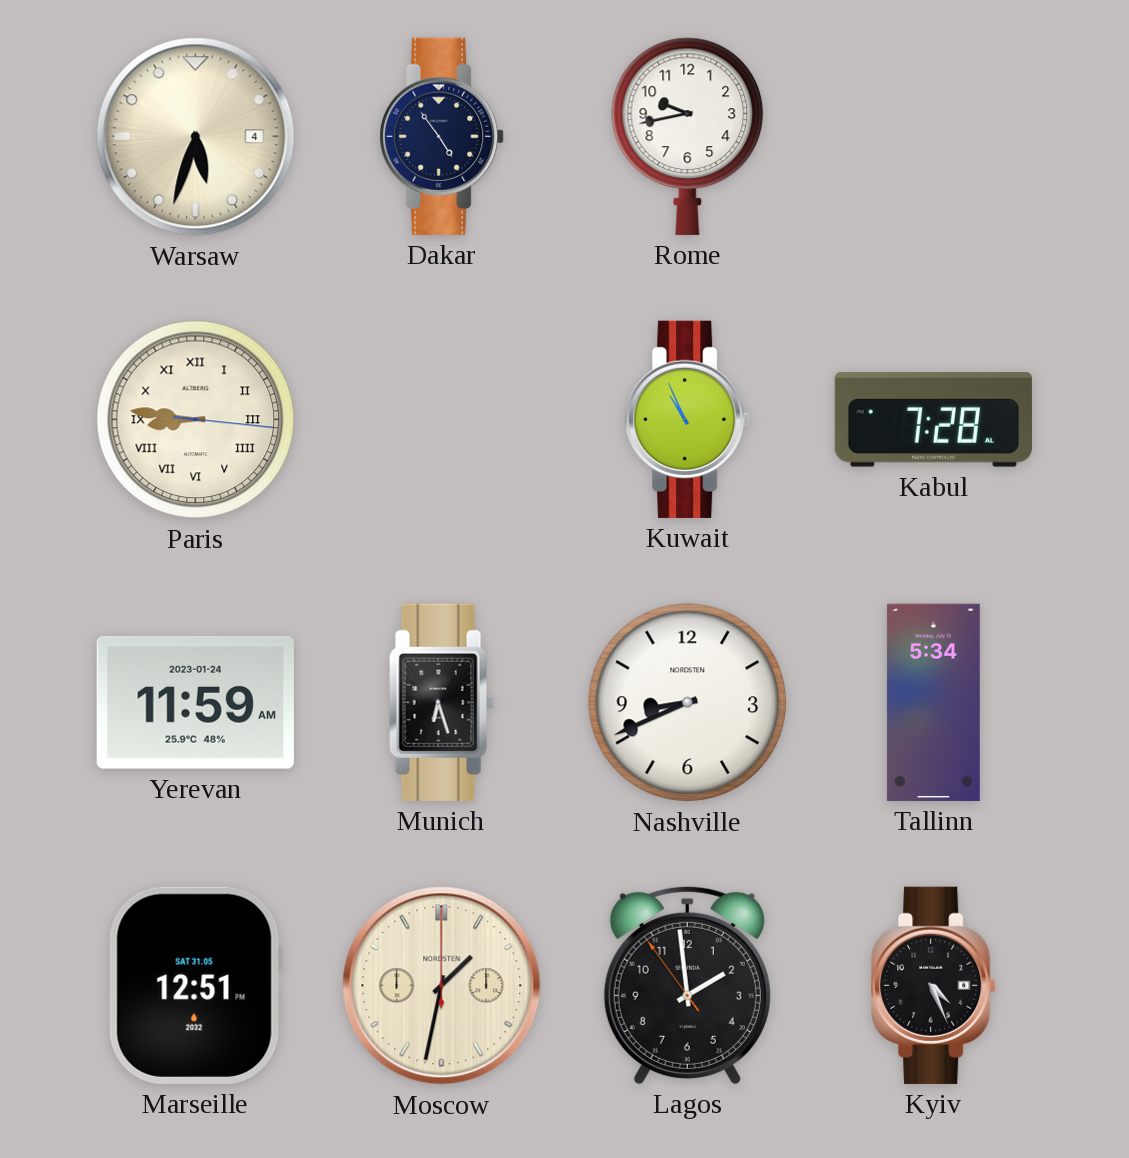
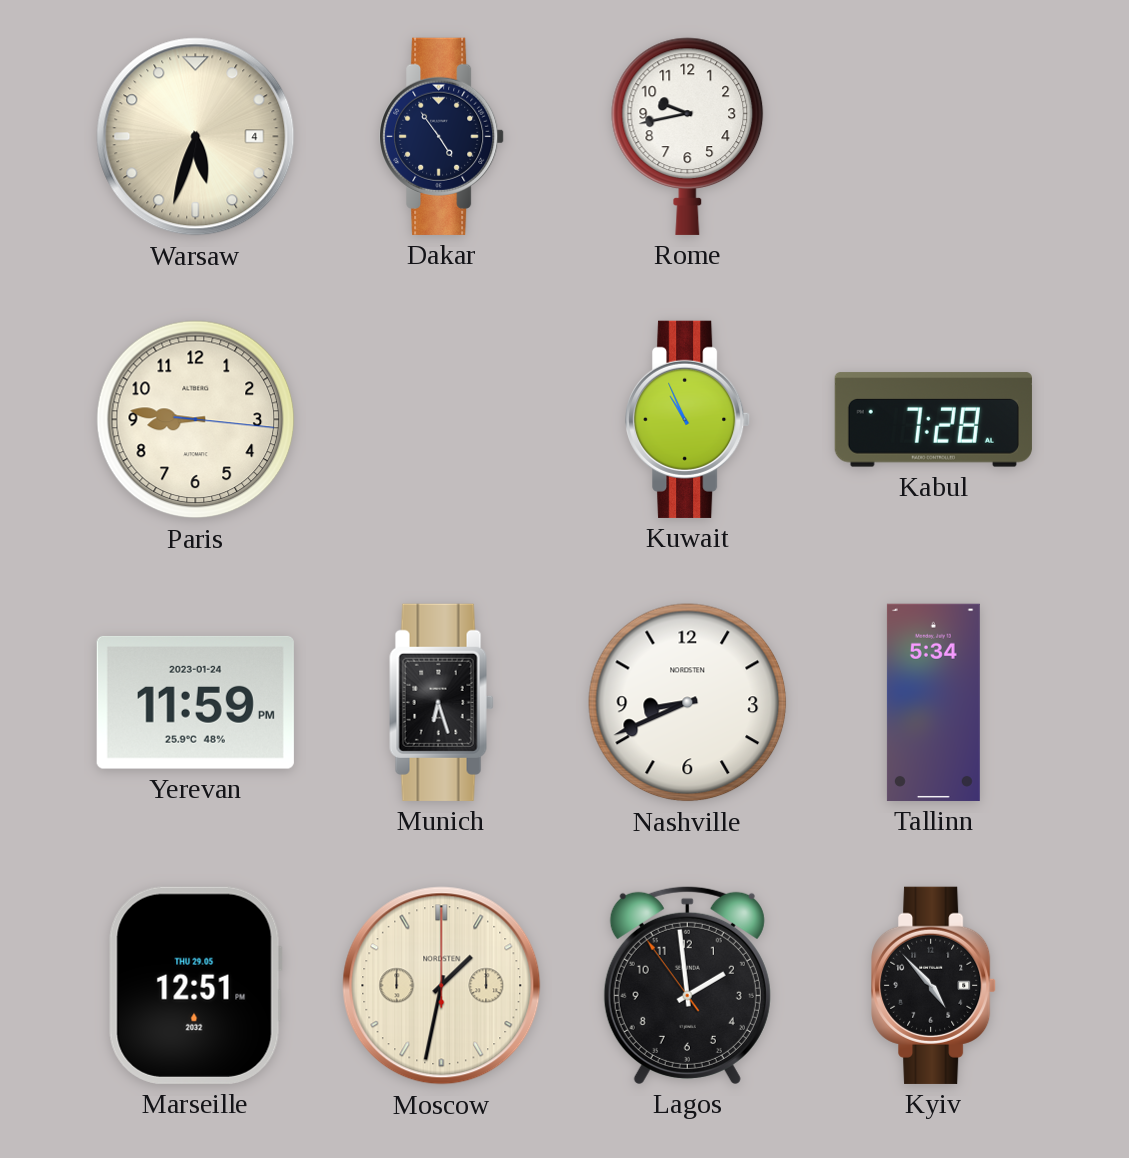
Paris numerals: Roman -> Arabic
Yerevan: 11:59 AM -> 11:59 PM
Marseille date: SAT 31.05 -> THU 29.05
Kyiv: 4:26 -> 4:53
